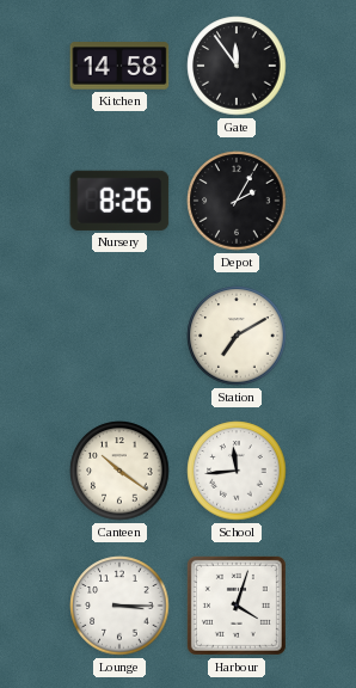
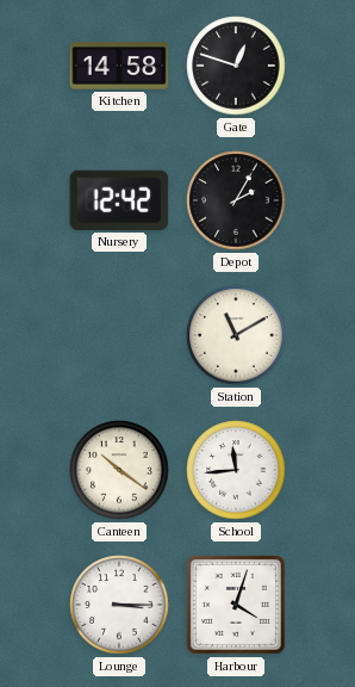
Gate: 11:54 -> 12:48
Nursery: 8:26 -> 12:42
Station: 7:10 -> 11:10
